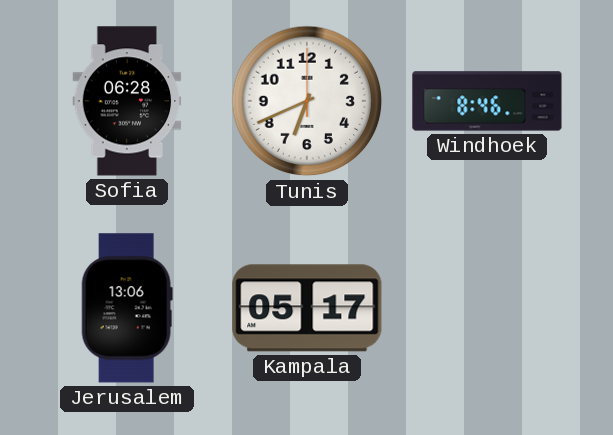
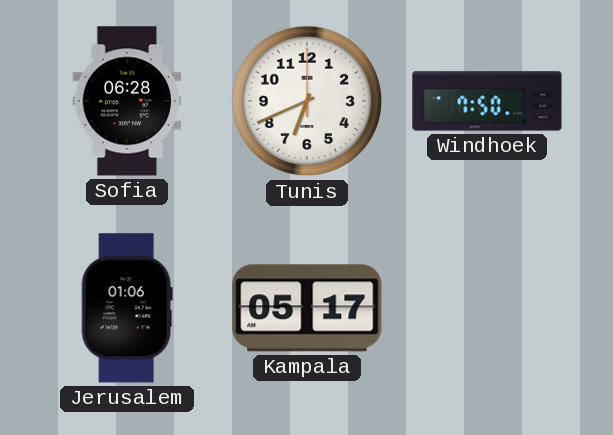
Windhoek: 8:46 -> 7:50
Jerusalem: 13:06 -> 01:06
